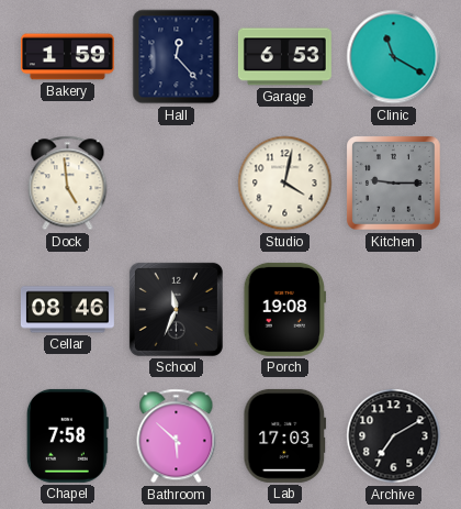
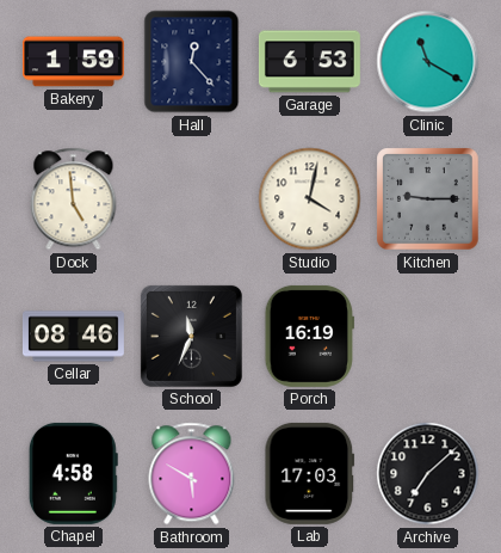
Porch: 19:08 -> 16:19
Chapel: 7:58 -> 4:58
Bathroom: 5:52 -> 5:50
Archive: 7:10 -> 7:08
